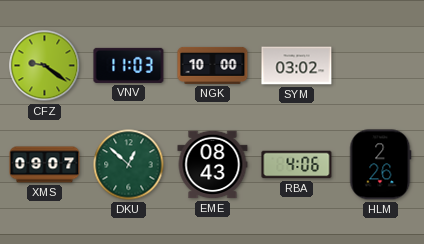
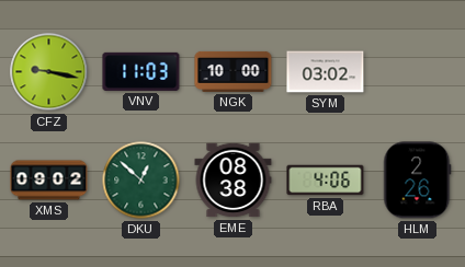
CFZ: 9:21 -> 9:17
XMS: 09:07 -> 09:02
EME: 08:43 -> 08:38
